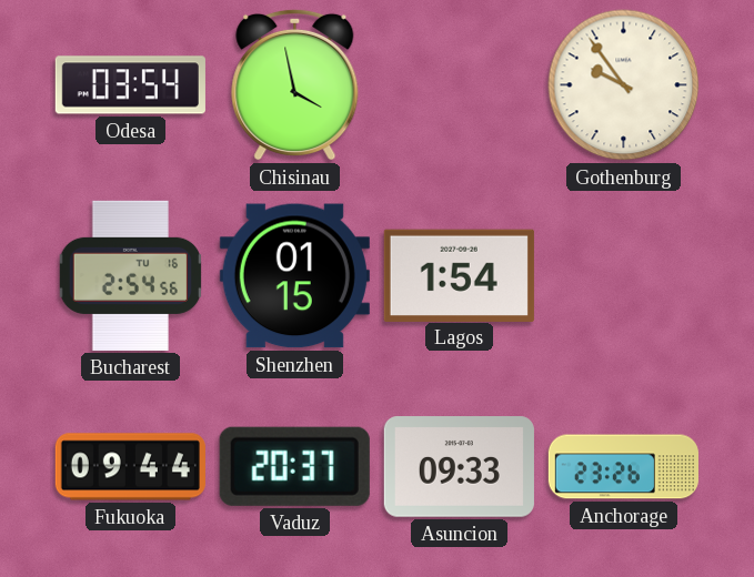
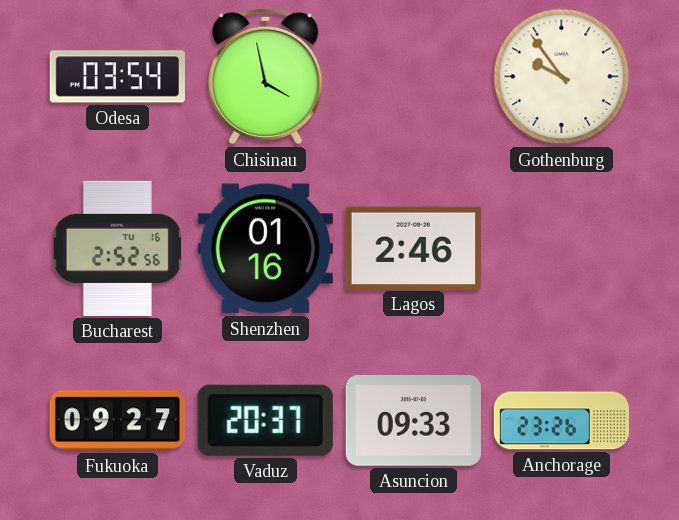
Bucharest: 2:54 -> 2:52
Shenzhen: 01:15 -> 01:16
Lagos: 1:54 -> 2:46
Fukuoka: 09:44 -> 09:27
